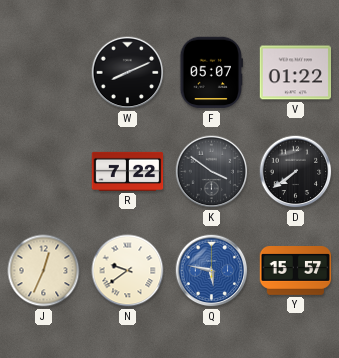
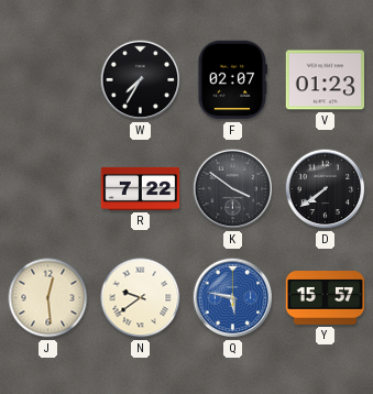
W: 8:11 -> 7:35
F: 05:07 -> 02:07
V: 01:22 -> 01:23
J: 12:34 -> 12:29
